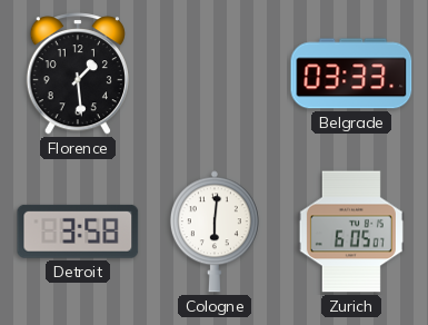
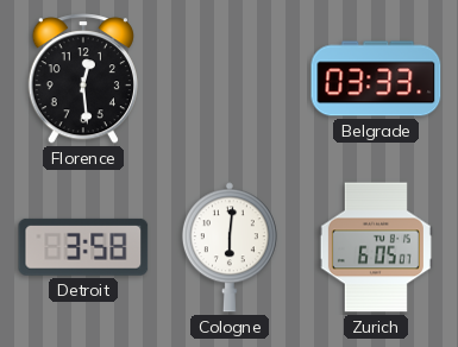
Florence: 1:29 -> 12:29
